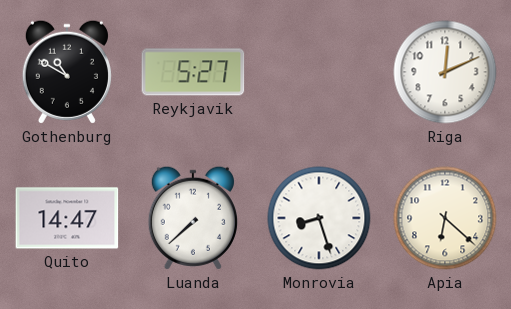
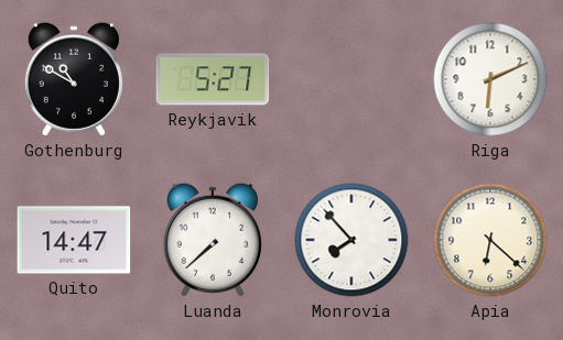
Riga: 12:11 -> 6:11
Monrovia: 8:27 -> 7:53
